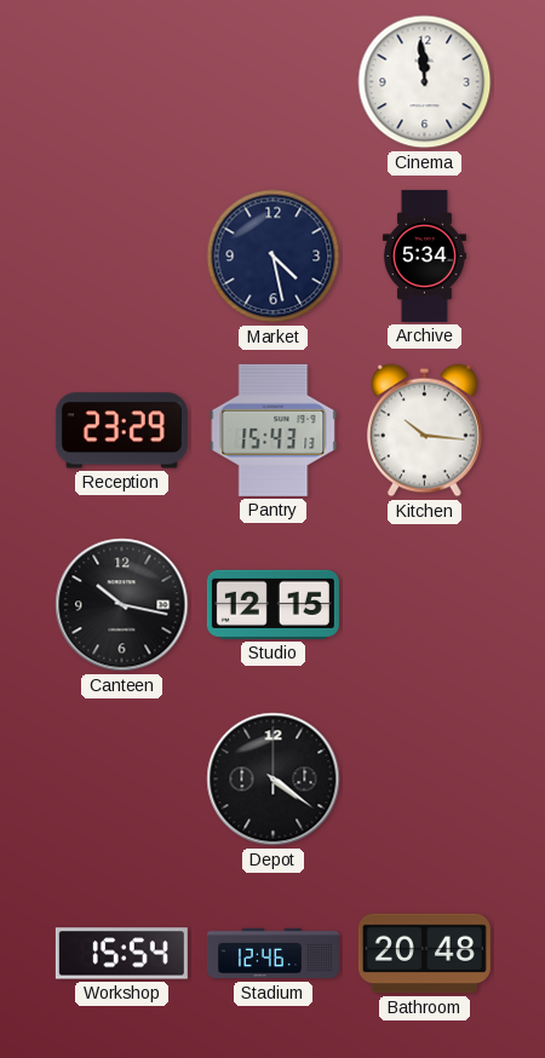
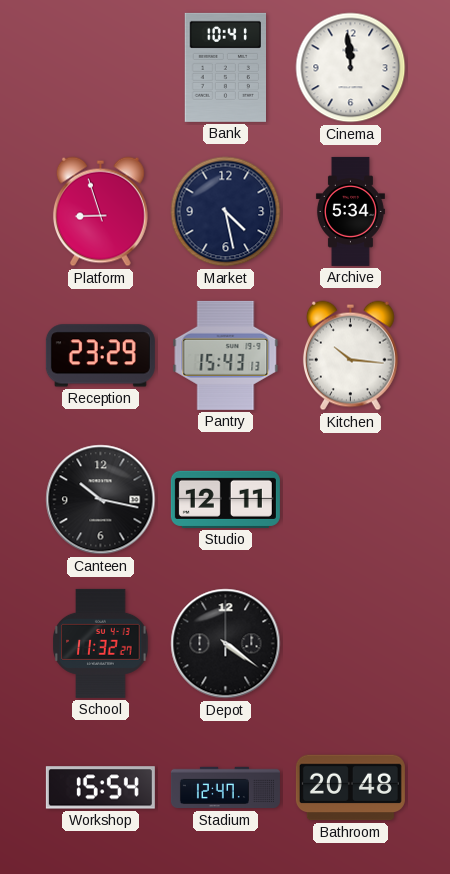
Bank: none -> 10:41
Platform: none -> 8:57
Studio: 12:15 -> 12:11
School: none -> 11:32
Stadium: 12:46 -> 12:47
